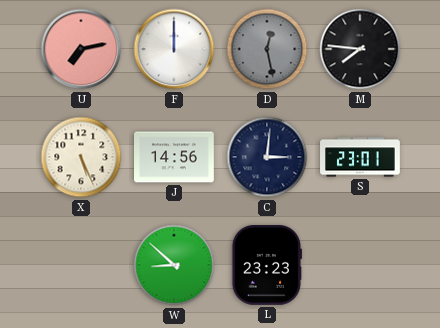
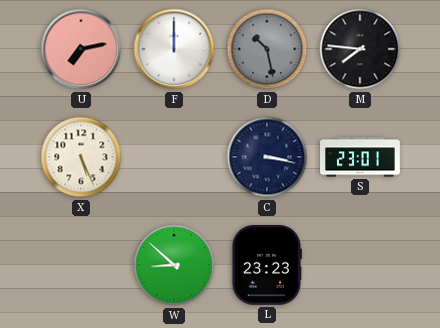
D: 12:28 -> 10:28
J: 14:56 -> none
C: 3:01 -> 3:17
